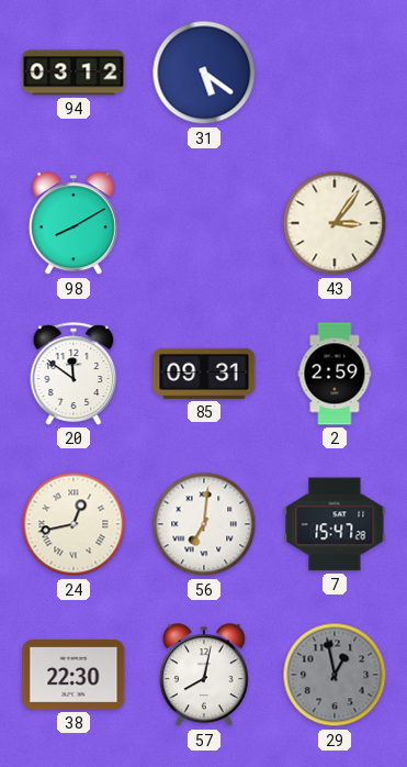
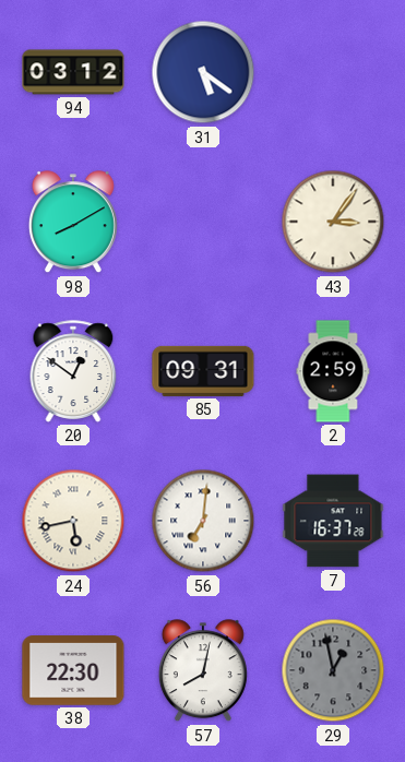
20: 11:51 -> 12:51
24: 12:43 -> 5:43
7: 15:47 -> 16:37
